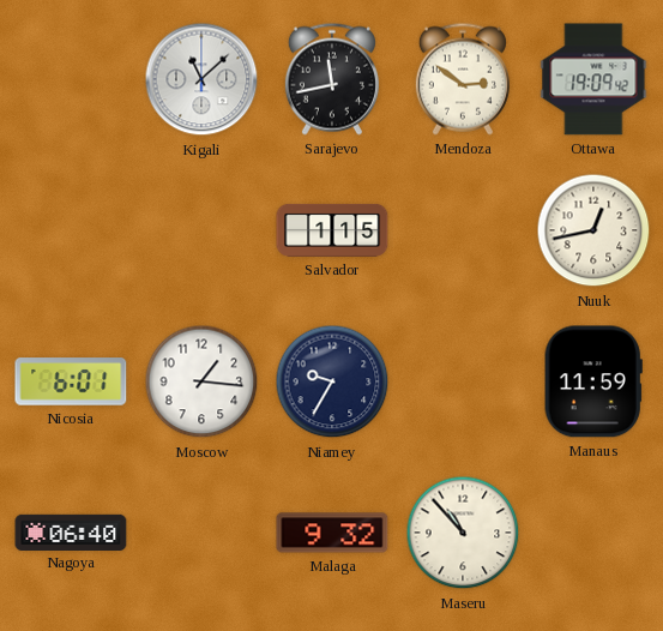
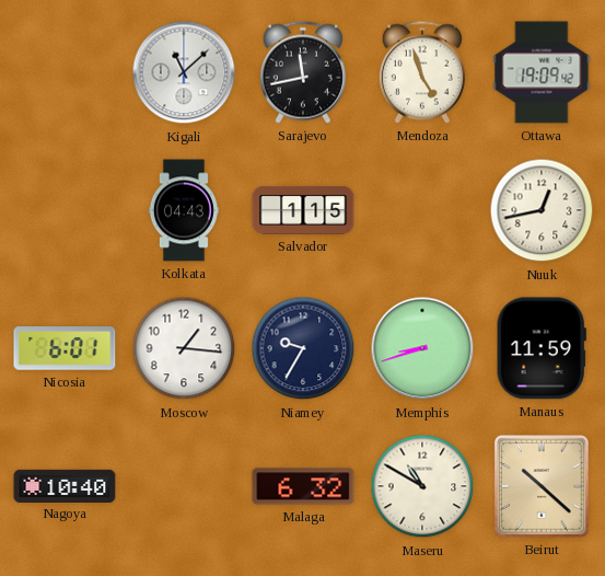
Mendoza: 2:51 -> 4:57
Kolkata: none -> 04:43
Memphis: none -> 8:42
Nagoya: 06:40 -> 10:40
Malaga: 9:32 -> 6:32
Maseru: 10:53 -> 10:50
Beirut: none -> 10:22
